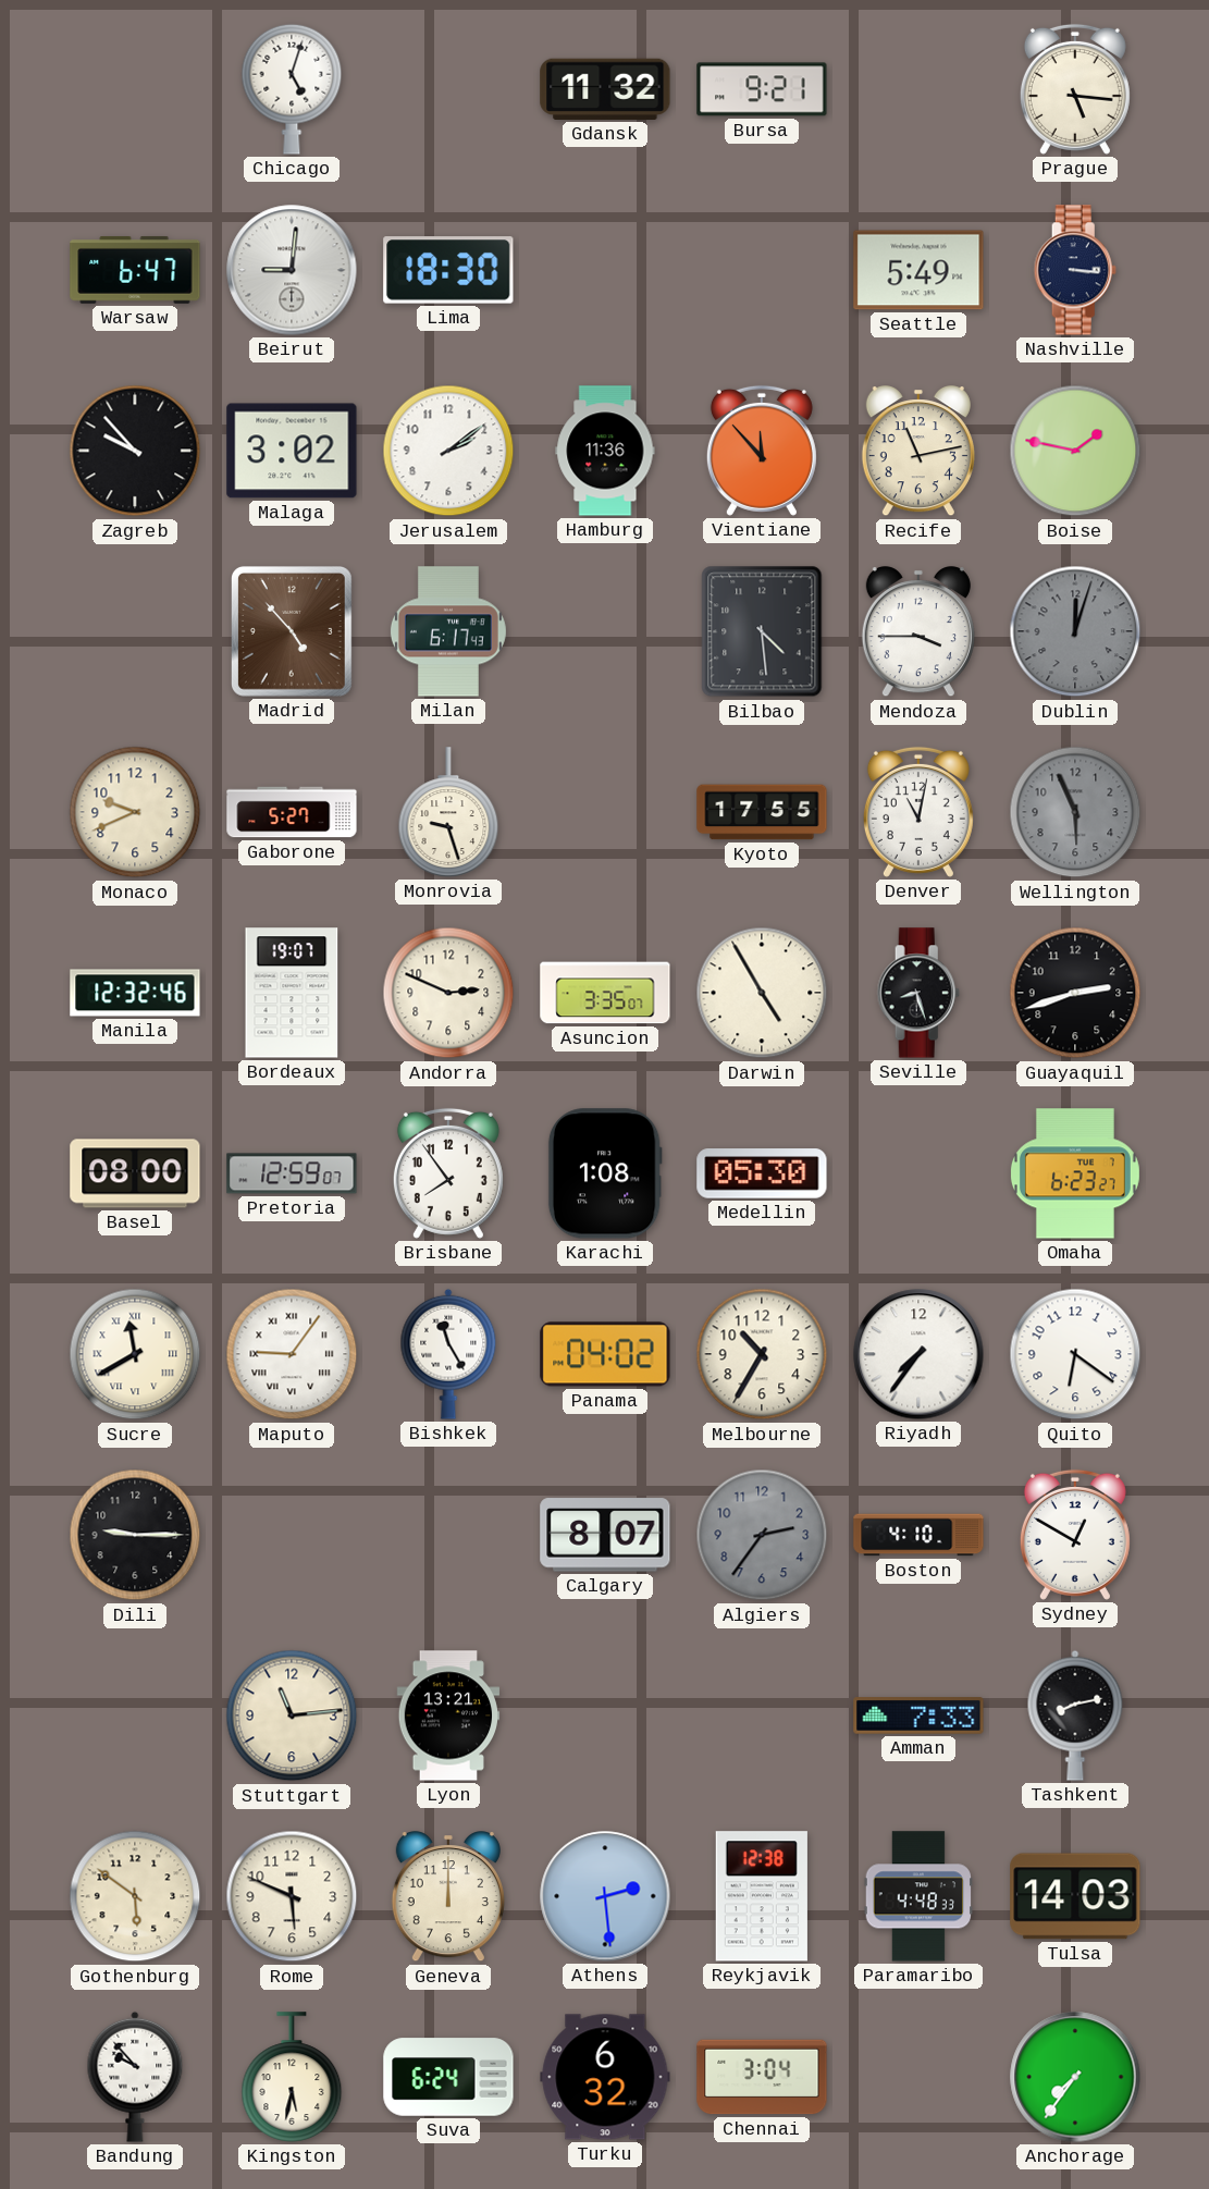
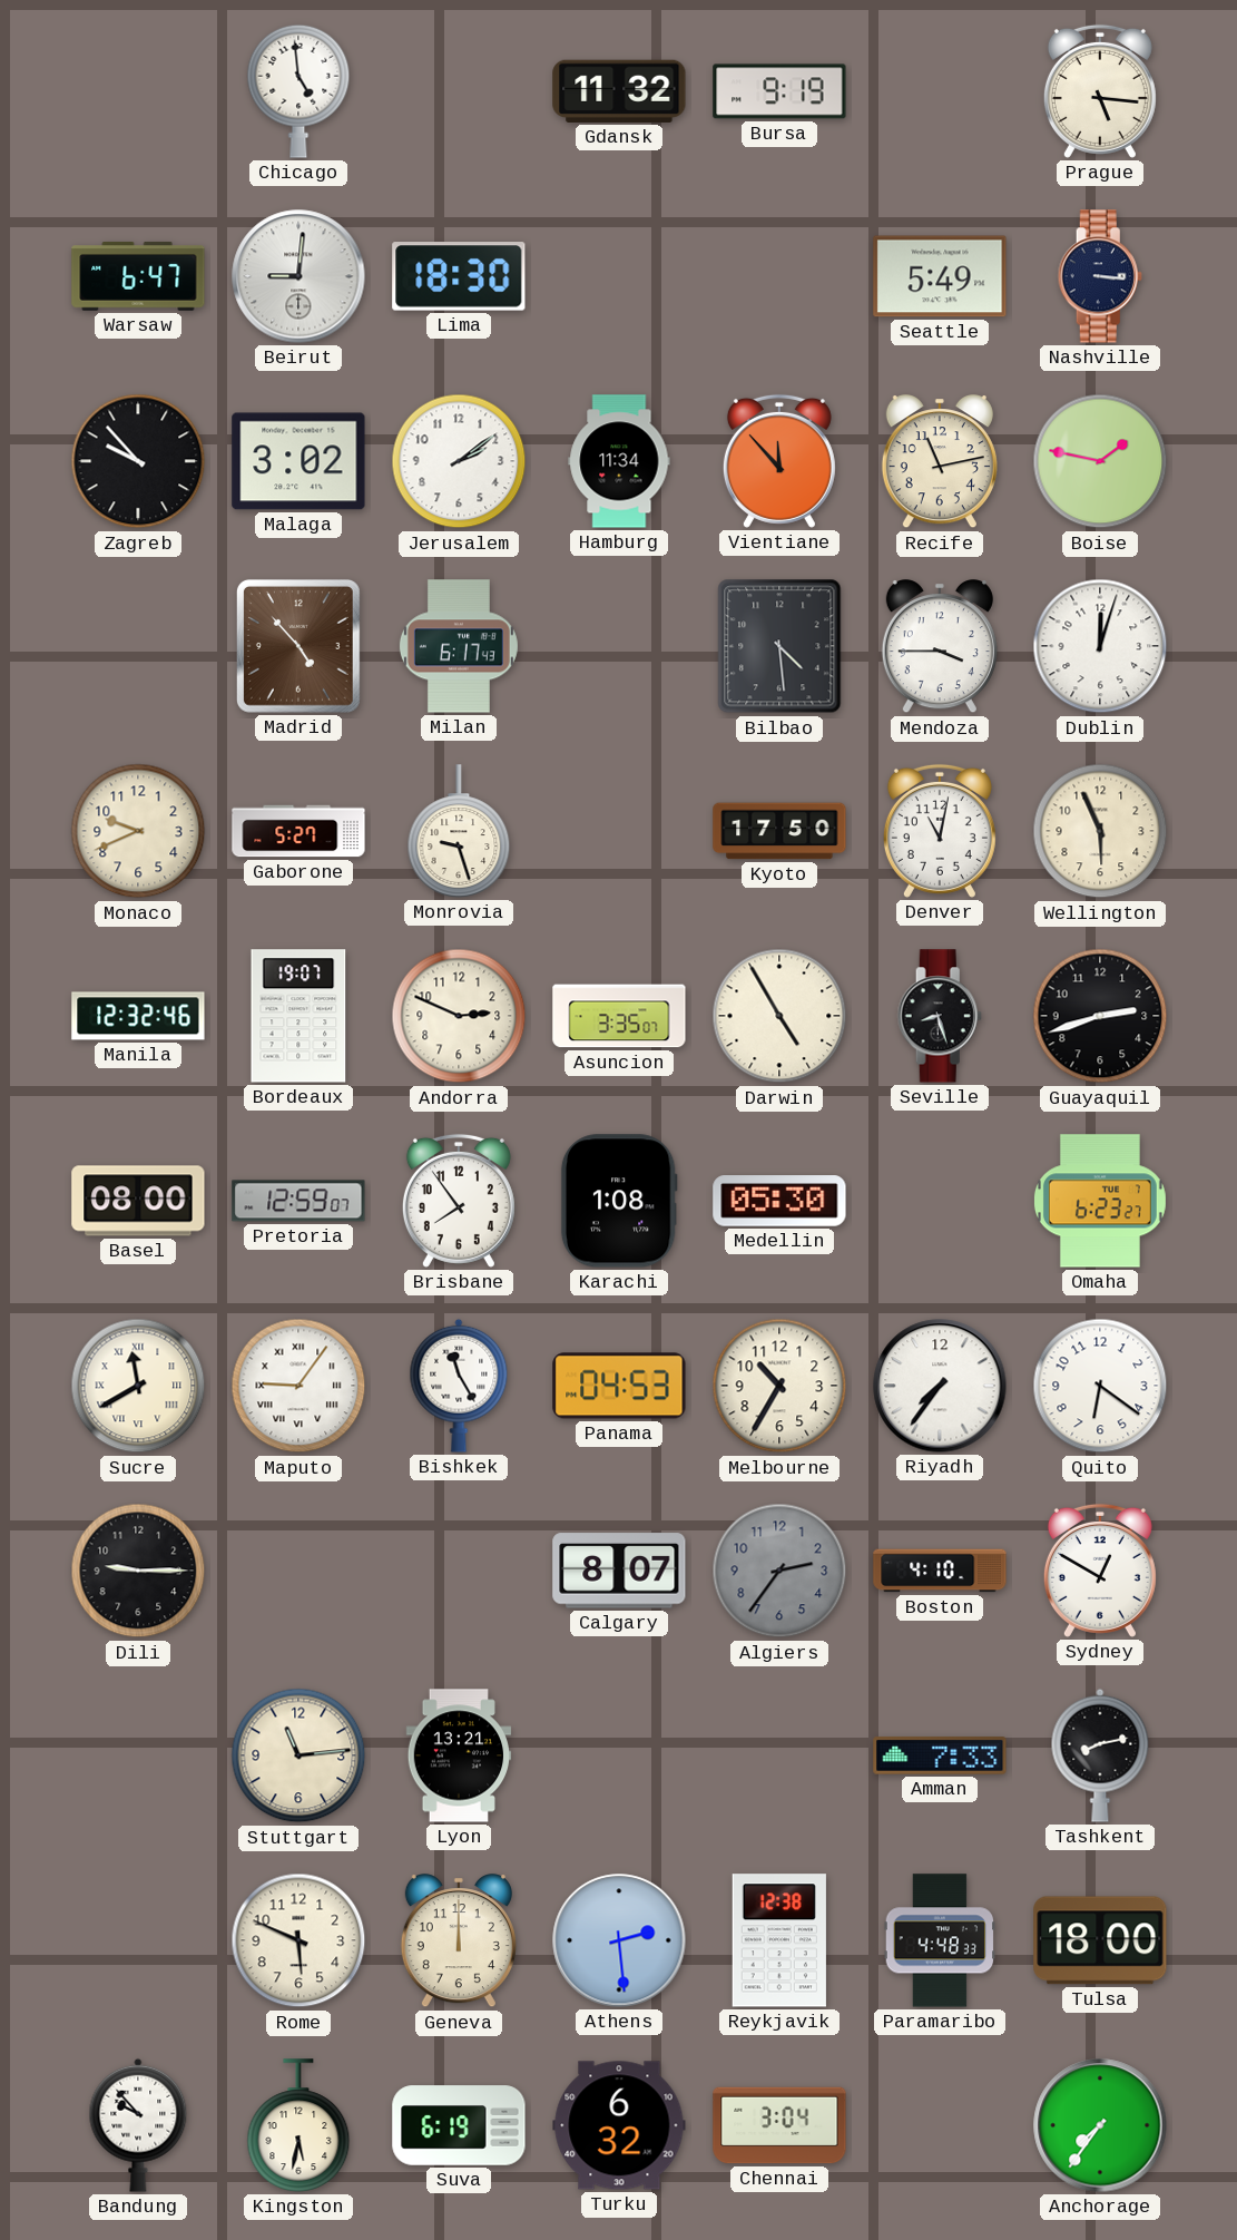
Chicago: 5:03 -> 4:59
Bursa: 9:21 -> 9:19
Hamburg: 11:36 -> 11:34
Dublin dial: grey -> white
Kyoto: 17:55 -> 17:50
Wellington dial: grey -> cream
Panama: 04:02 -> 04:53
Gothenburg: 5:51 -> none
Tulsa: 14:03 -> 18:00
Suva: 6:24 -> 6:19
